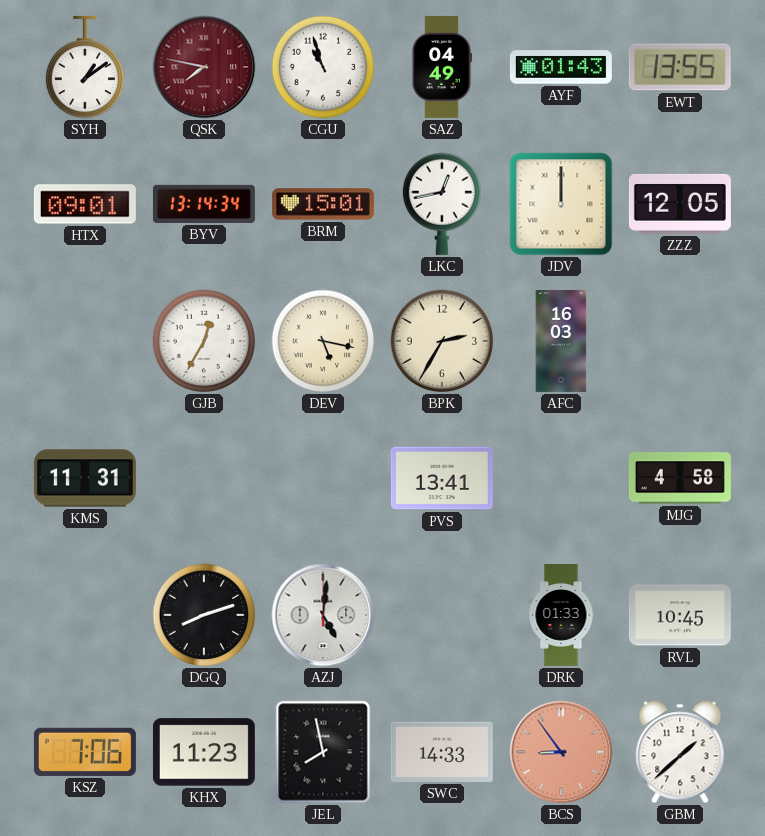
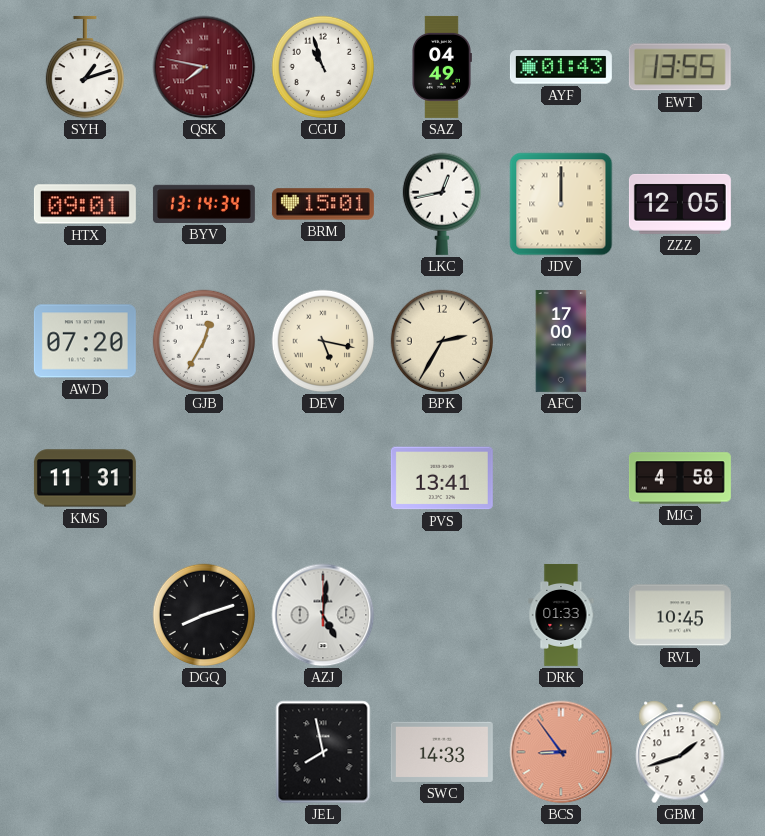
SYH: 1:09 -> 1:12
AWD: none -> 07:20
AFC: 16:03 -> 17:00
KSZ: 7:06 -> none
KHX: 11:23 -> none
GBM: 1:38 -> 1:42
